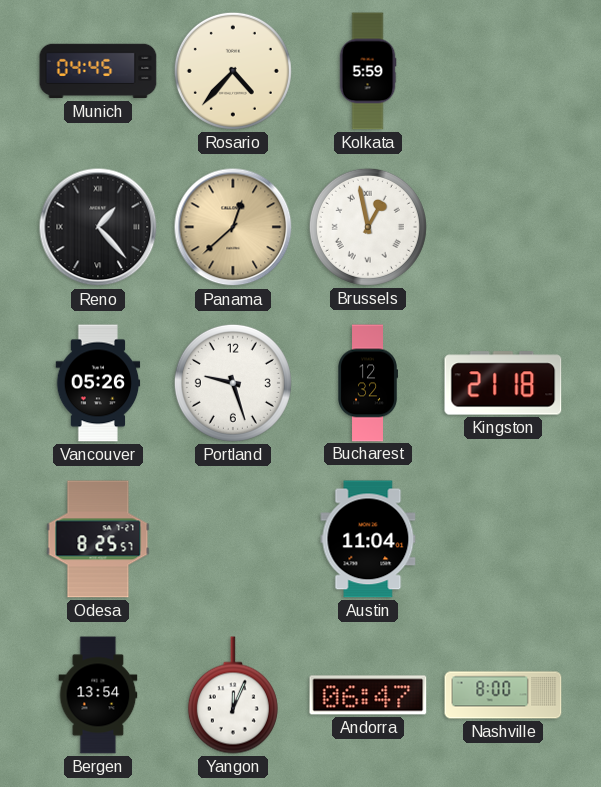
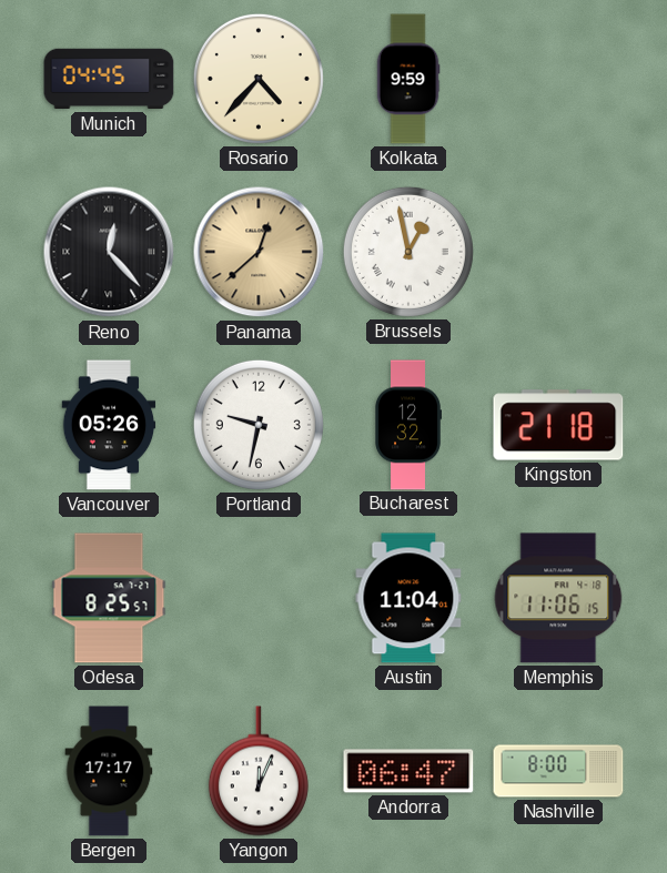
Kolkata: 5:59 -> 9:59
Reno: 1:23 -> 12:23
Portland: 9:27 -> 9:32
Memphis: none -> 11:06
Bergen: 13:54 -> 17:17
